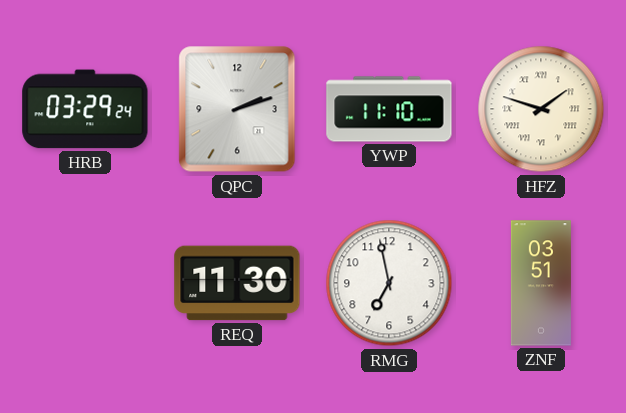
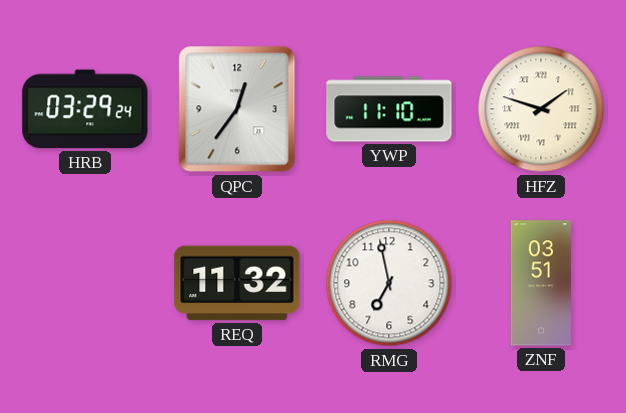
QPC: 2:12 -> 12:36
REQ: 11:30 -> 11:32
